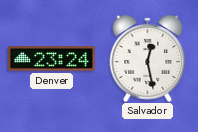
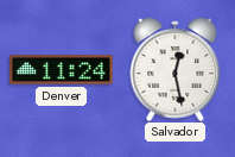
Denver: 23:24 -> 11:24
